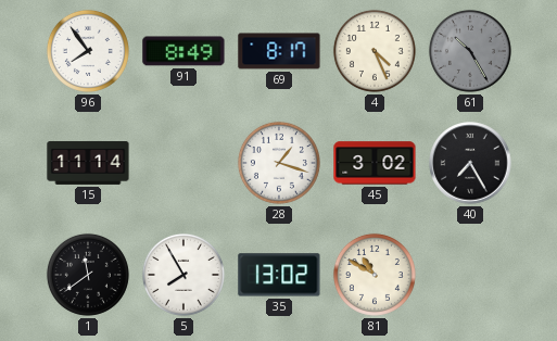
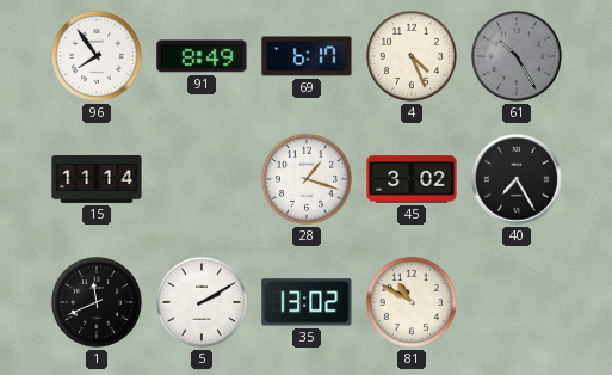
69: 8:17 -> 6:17
1: 11:39 -> 11:41
5: 7:55 -> 2:10
